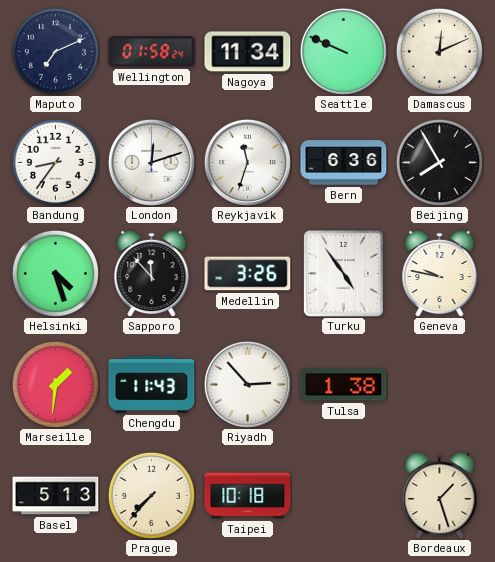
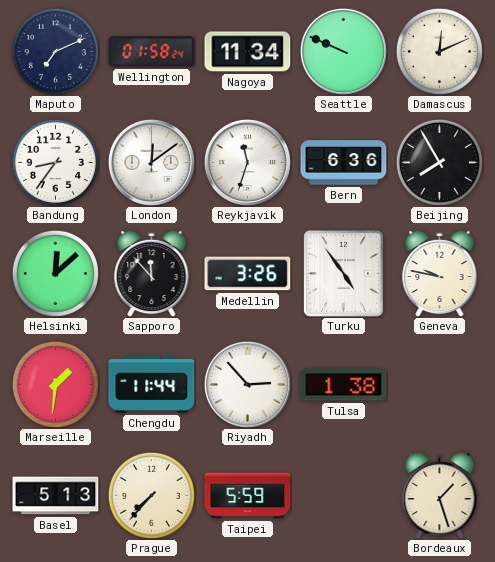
London: 12:12 -> 12:09
Helsinki: 4:27 -> 12:08
Chengdu: 11:43 -> 11:44
Taipei: 10:18 -> 5:59
